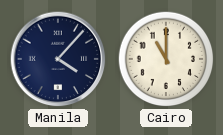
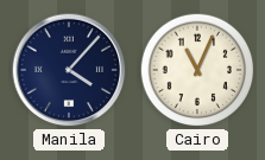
Cairo: 11:00 -> 11:04
